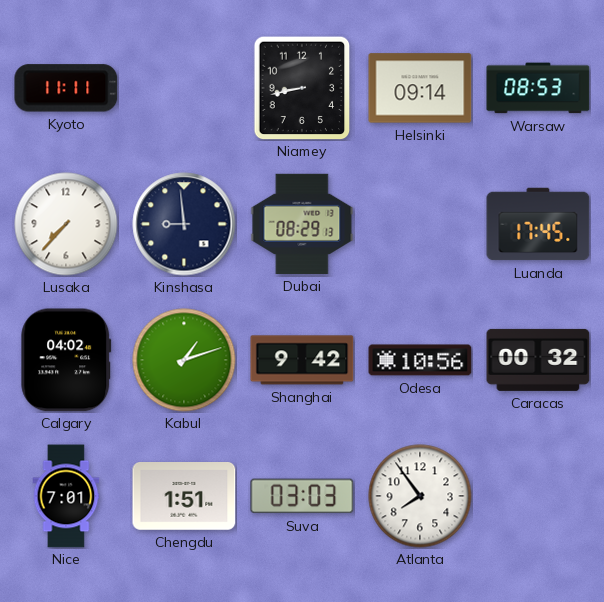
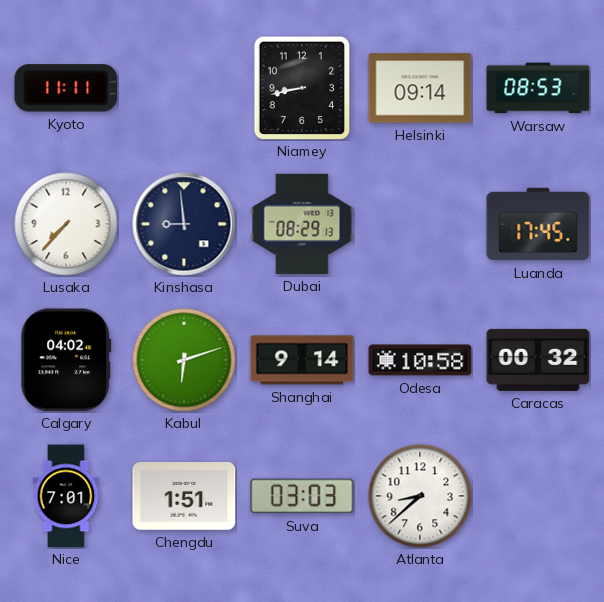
Kabul: 1:12 -> 6:12
Shanghai: 9:42 -> 9:14
Odesa: 10:56 -> 10:58
Atlanta: 7:54 -> 8:38
